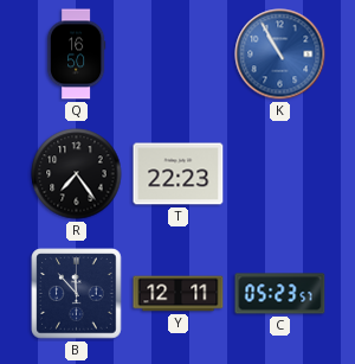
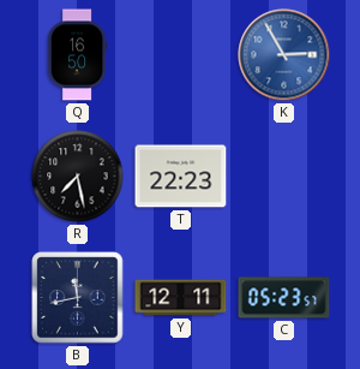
K: 10:55 -> 2:55
R: 7:24 -> 7:28
B: 11:53 -> 11:43
